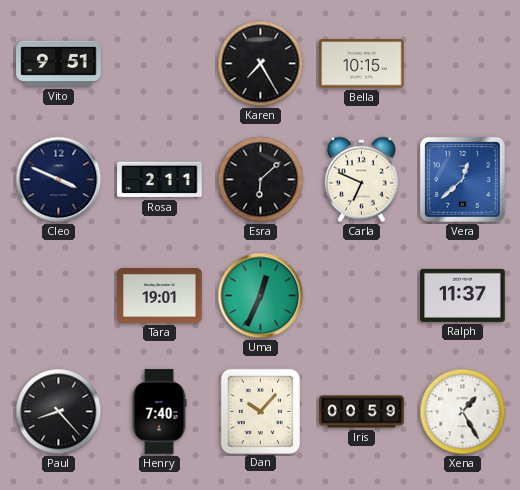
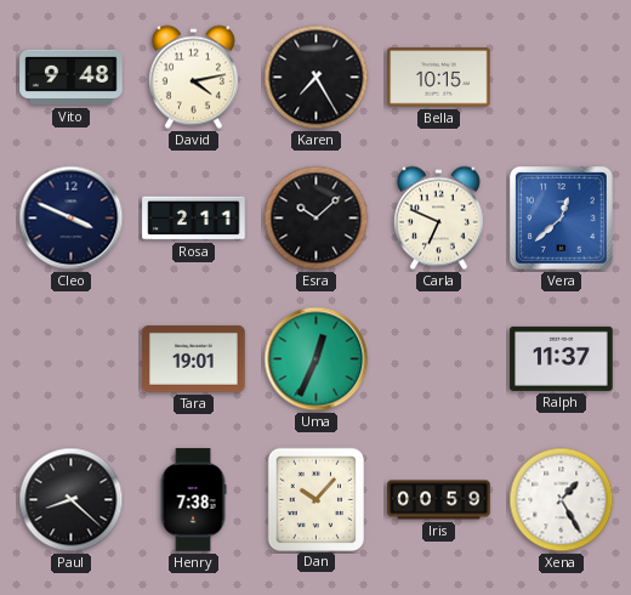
Vito: 9:51 -> 9:48
David: none -> 4:13
Esra: 6:08 -> 10:08
Paul: 8:23 -> 8:22
Henry: 7:40 -> 7:38
